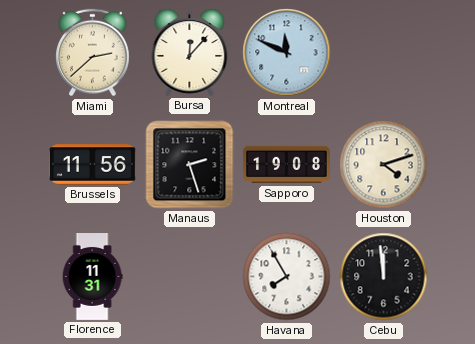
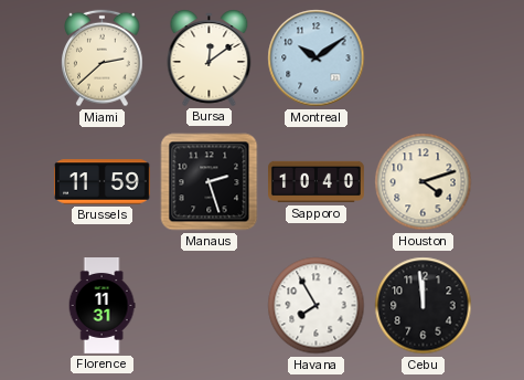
Bursa: 12:07 -> 12:09
Montreal: 11:49 -> 10:09
Brussels: 11:56 -> 11:59
Sapporo: 19:08 -> 10:40
